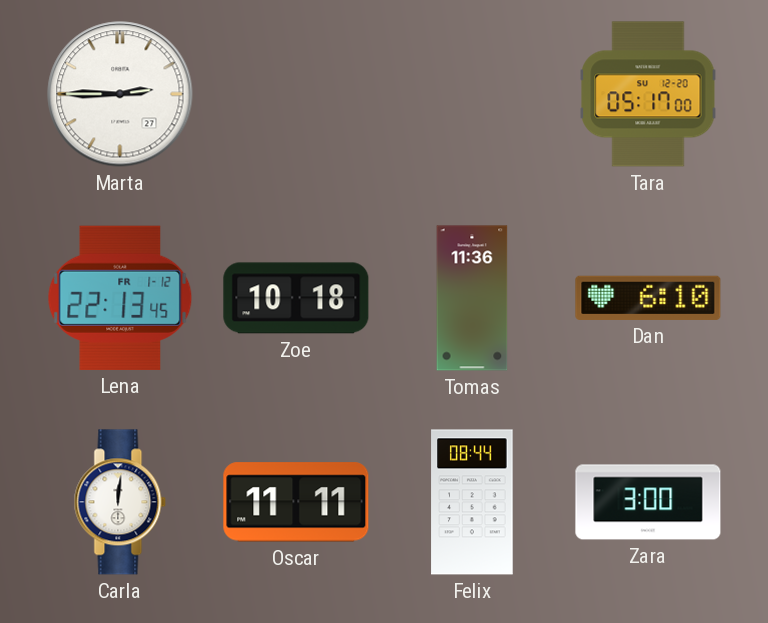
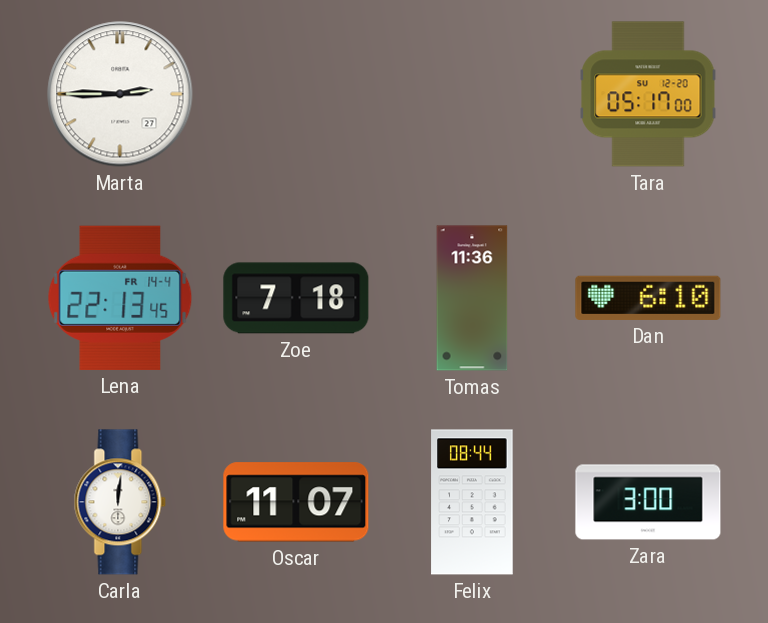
Lena date: FR 1-12 -> FR 14-4
Zoe: 10:18 -> 7:18
Oscar: 11:11 -> 11:07
